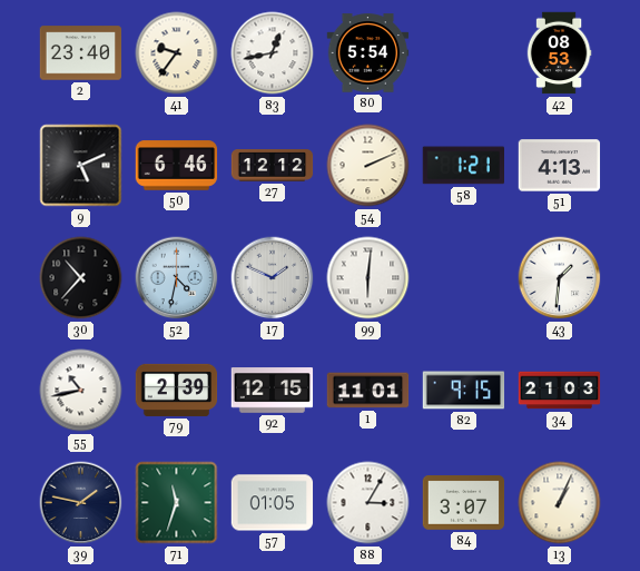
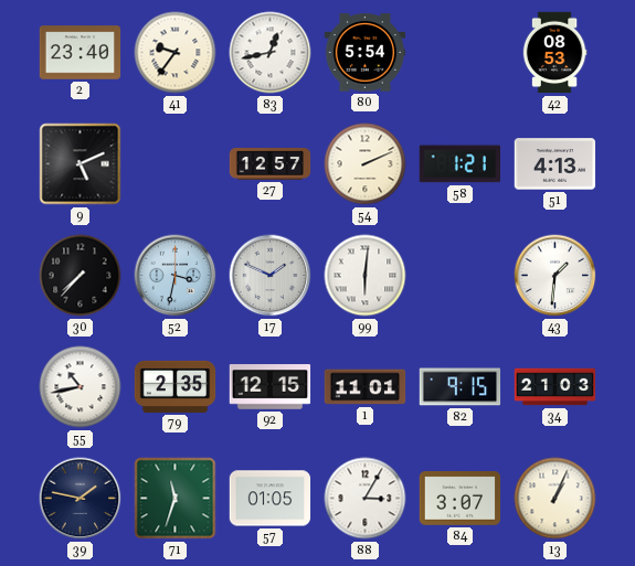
50: 6:46 -> none
27: 12:12 -> 12:57
30: 10:37 -> 7:37
52: 4:32 -> 3:32
79: 2:39 -> 2:35
